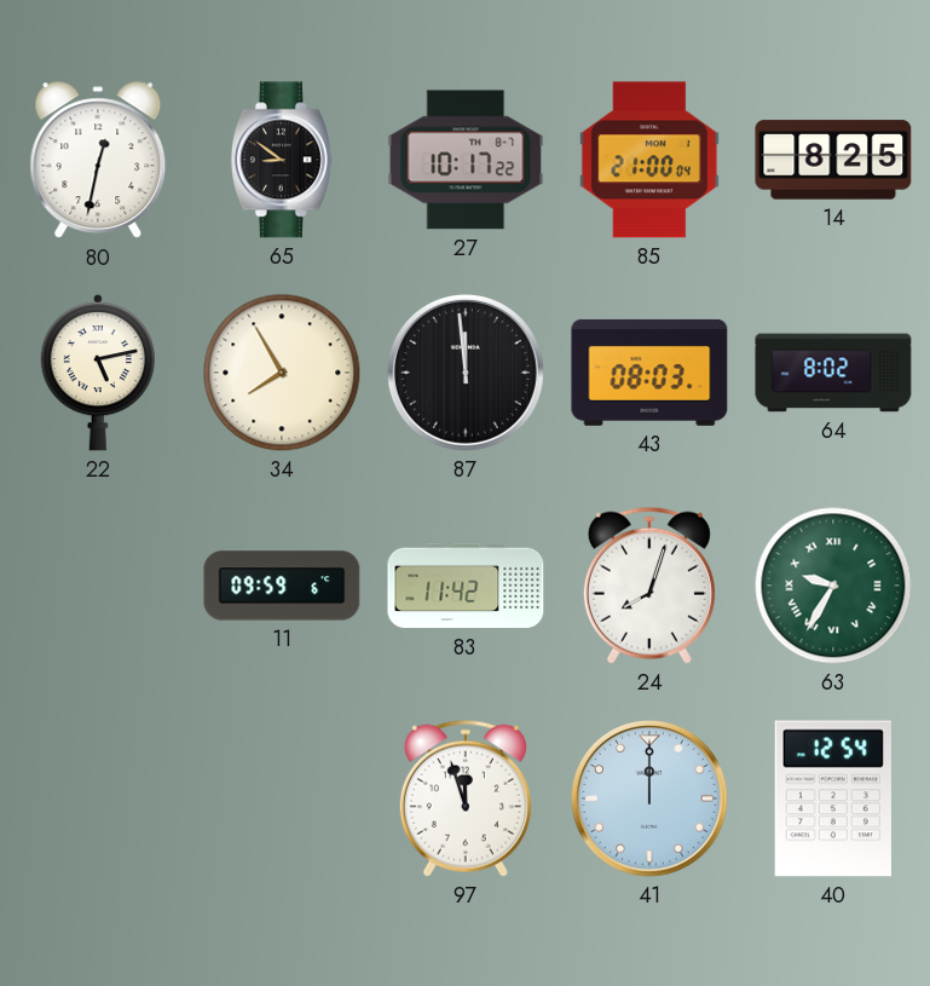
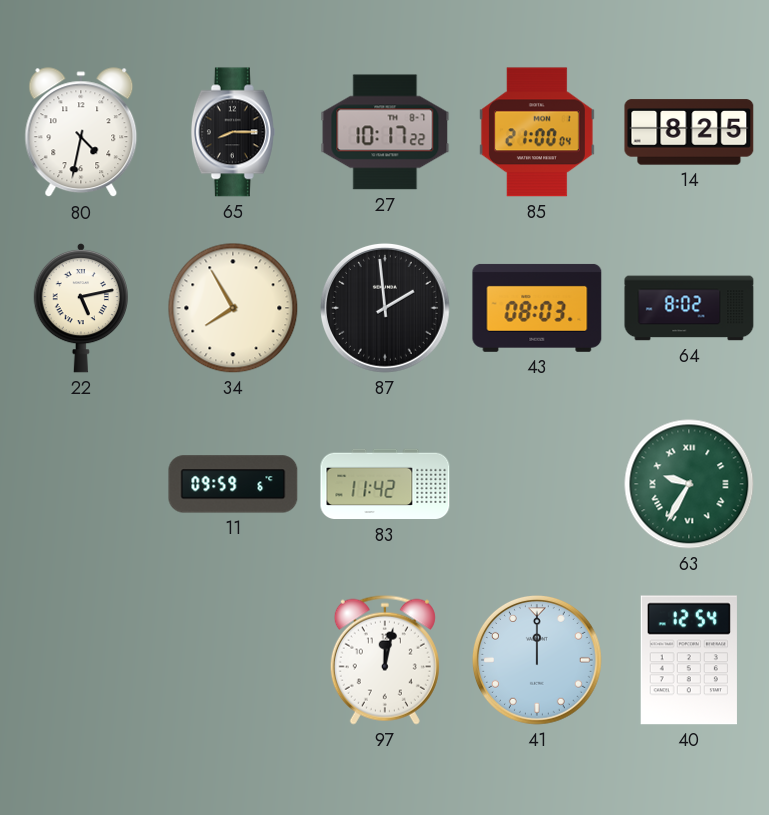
80: 12:32 -> 4:32
65: 8:51 -> 8:15
87: 11:59 -> 1:59
24: 8:03 -> none
97: 11:57 -> 12:02
